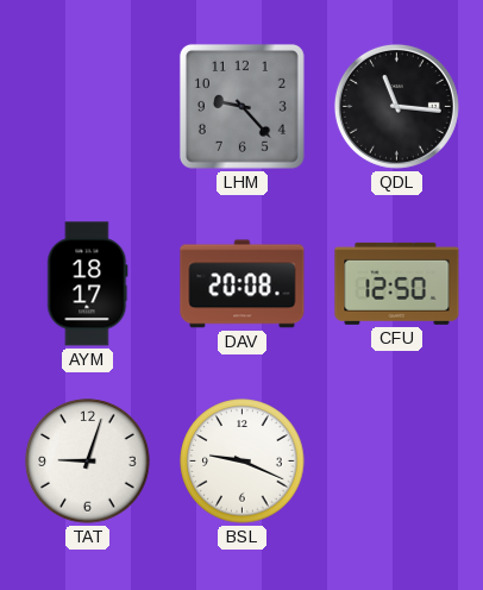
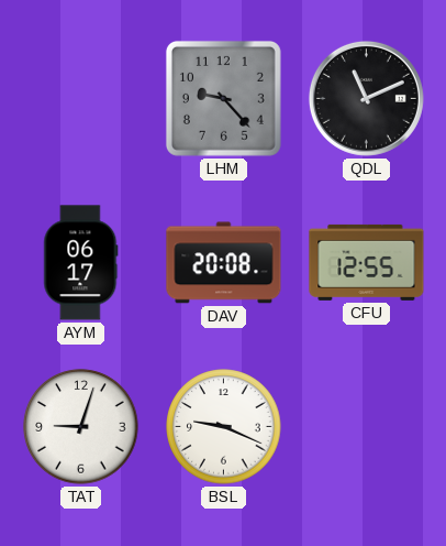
QDL: 11:16 -> 11:11
AYM: 18:17 -> 06:17
CFU: 12:50 -> 12:55
